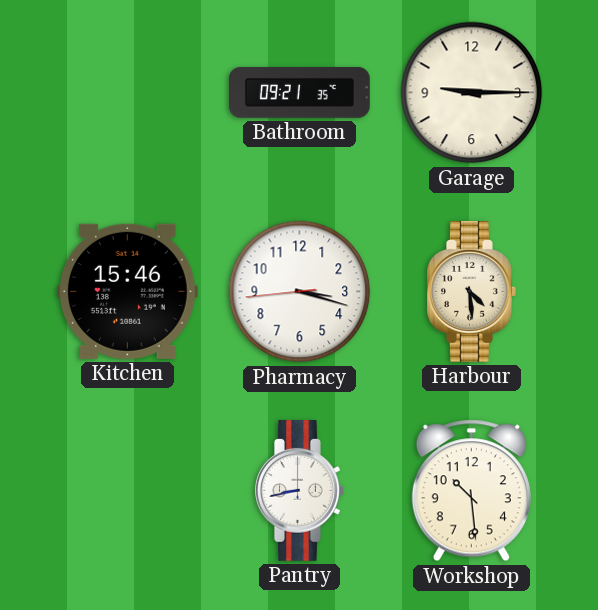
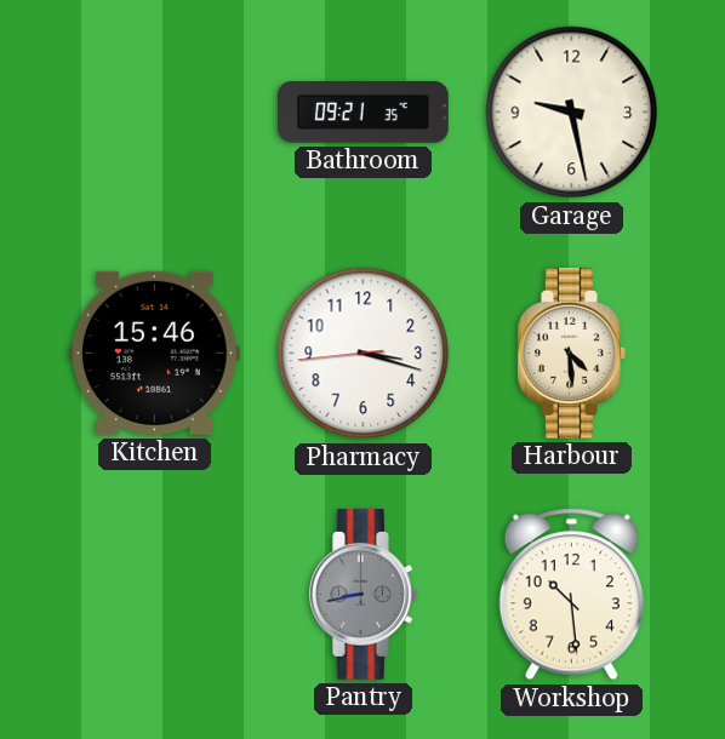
Garage: 9:15 -> 9:28
Pantry dial: white -> grey
